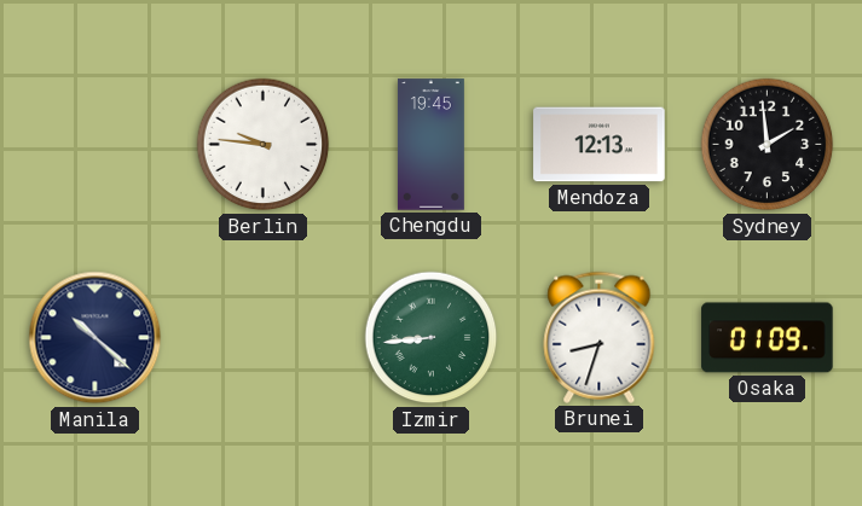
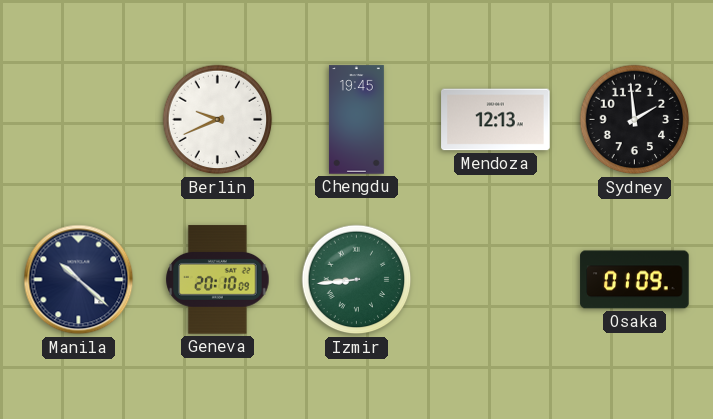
Berlin: 9:46 -> 9:41
Geneva: none -> 20:10
Brunei: 8:33 -> none
